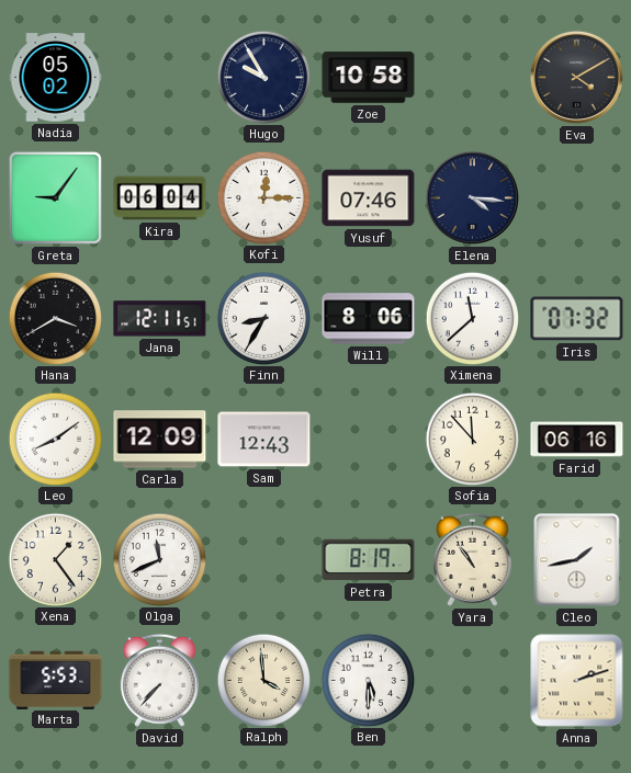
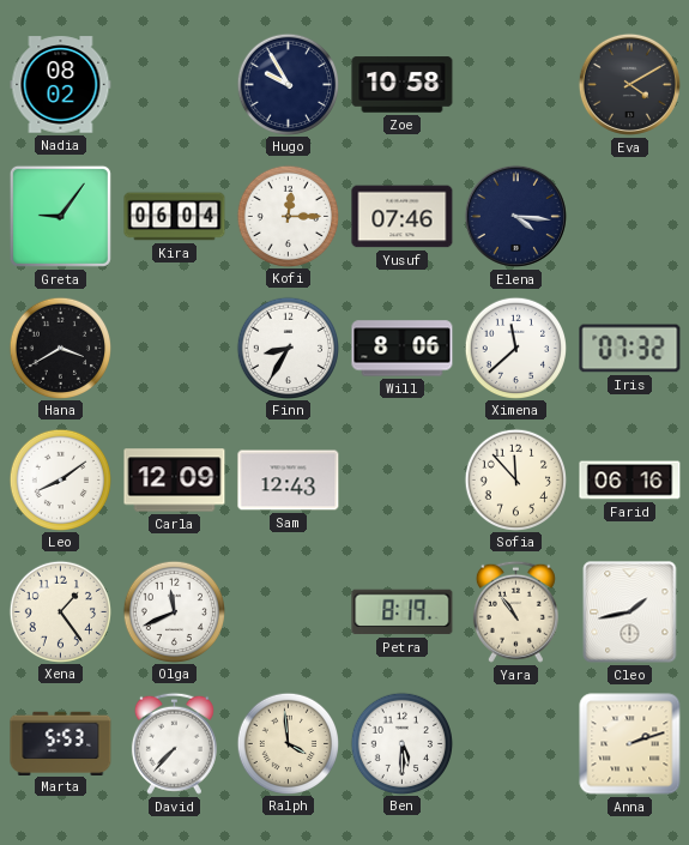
Nadia: 05:02 -> 08:02
Jana: 12:11 -> none
